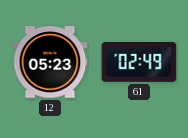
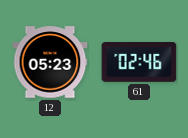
61: 02:49 -> 02:46
